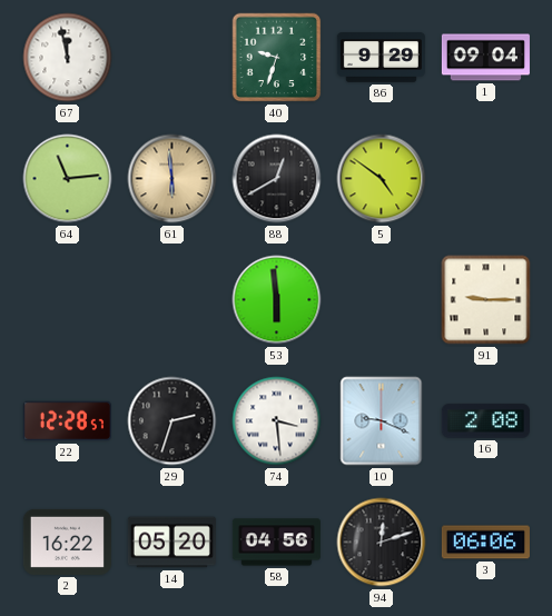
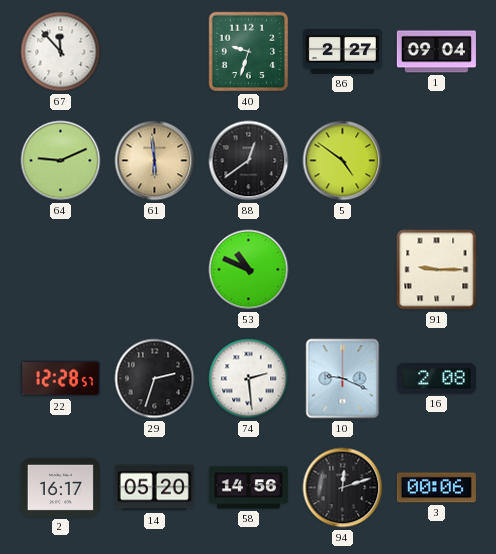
67: 11:58 -> 11:53
86: 9:29 -> 2:27
64: 11:14 -> 9:11
88: 12:40 -> 12:39
53: 5:59 -> 10:49
74: 3:29 -> 2:29
2: 16:22 -> 16:17
58: 04:56 -> 14:56
3: 06:06 -> 00:06
